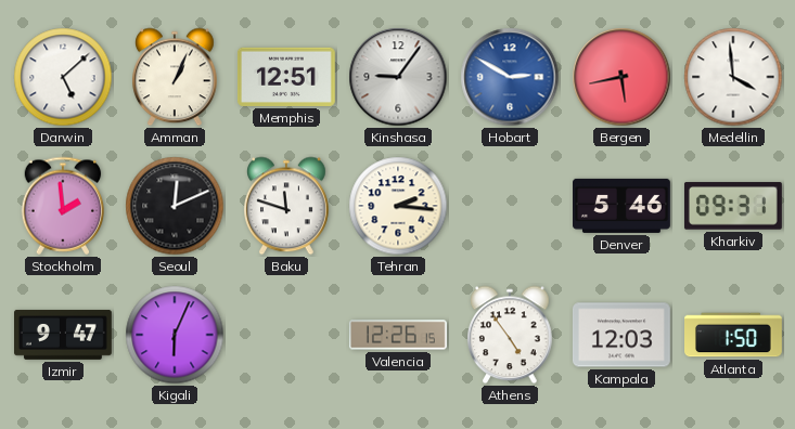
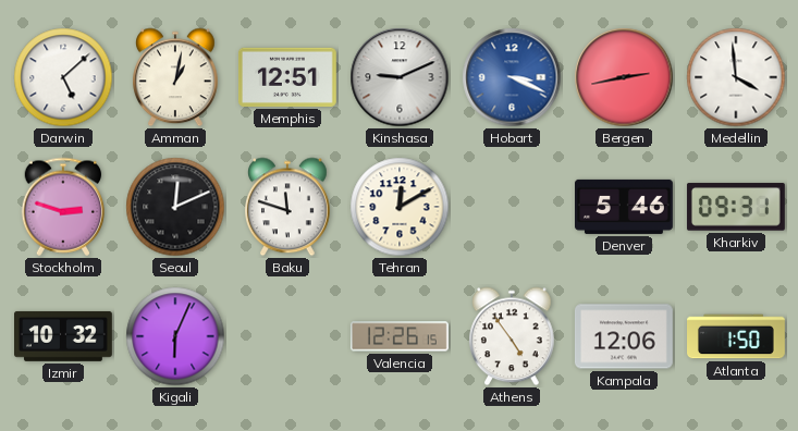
Amman: 1:04 -> 1:02
Kinshasa: 9:06 -> 9:11
Hobart: 2:50 -> 3:19
Bergen: 5:43 -> 2:43
Stockholm: 1:59 -> 2:48
Tehran: 2:16 -> 12:10
Izmir: 9:47 -> 10:32
Kampala: 12:03 -> 12:06
